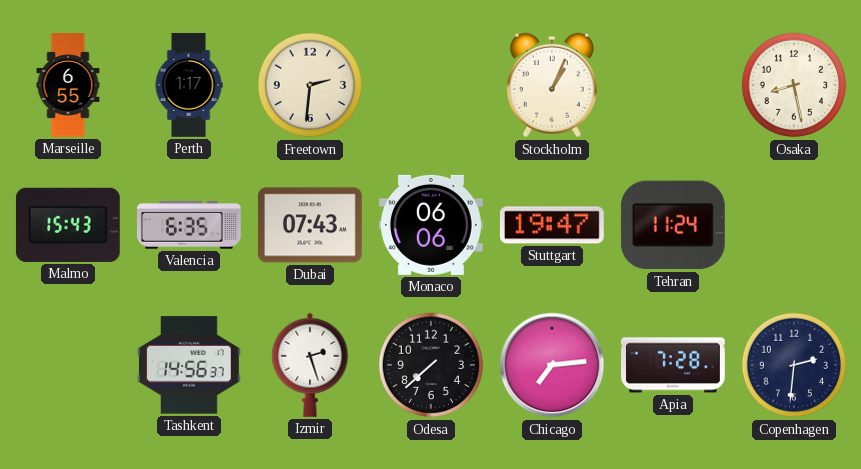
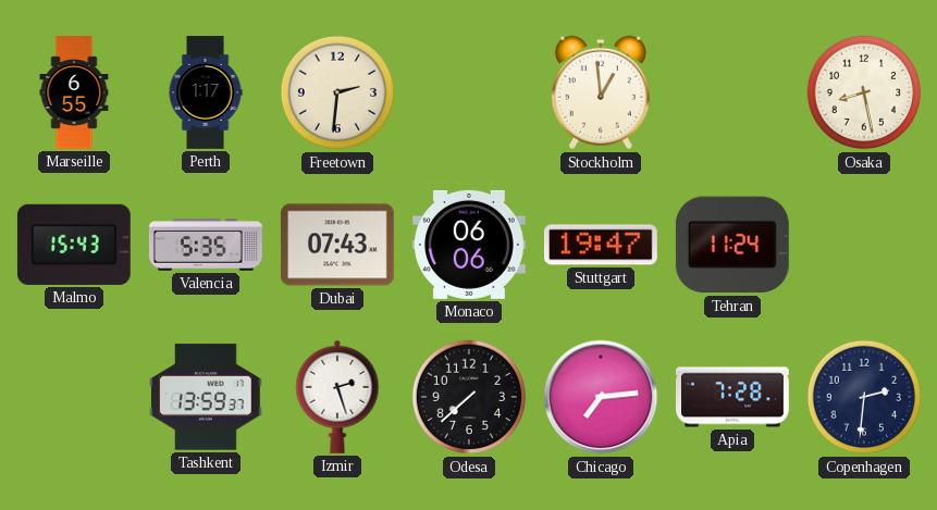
Stockholm: 1:04 -> 12:59
Valencia: 6:35 -> 5:35
Tashkent: 14:56 -> 13:59
